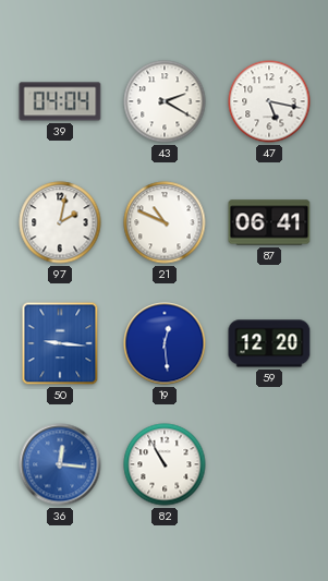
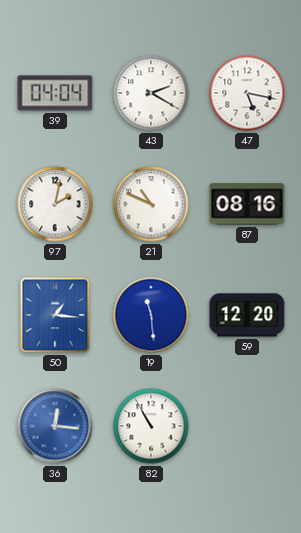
87: 06:41 -> 08:16
50: 9:16 -> 1:16
19: 12:29 -> 11:29
